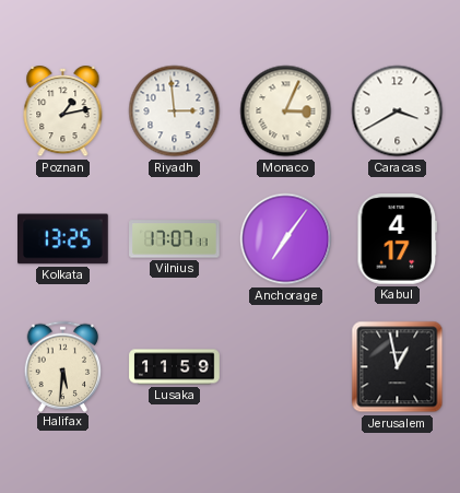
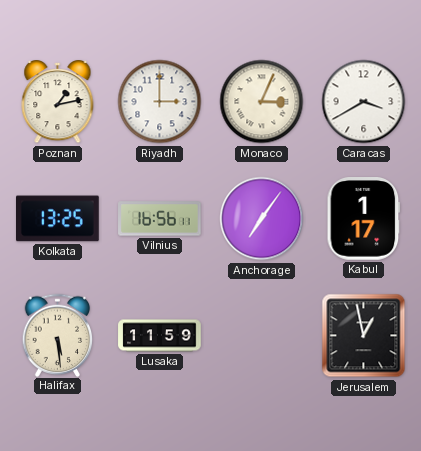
Riyadh: 2:59 -> 3:00
Vilnius: 17:07 -> 16:56
Kabul: 4:17 -> 1:17
Halifax: 5:31 -> 5:29
